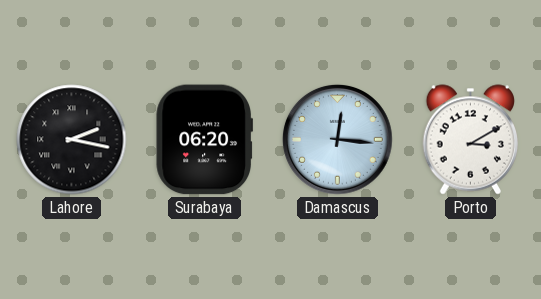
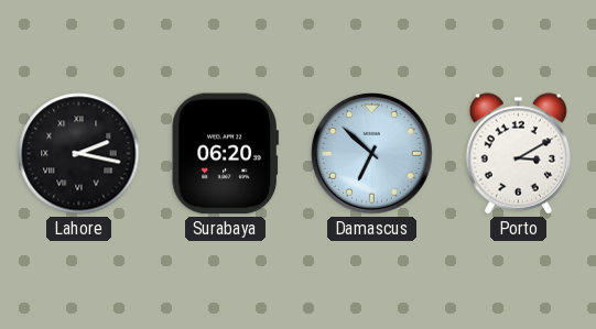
Damascus: 12:16 -> 6:52
